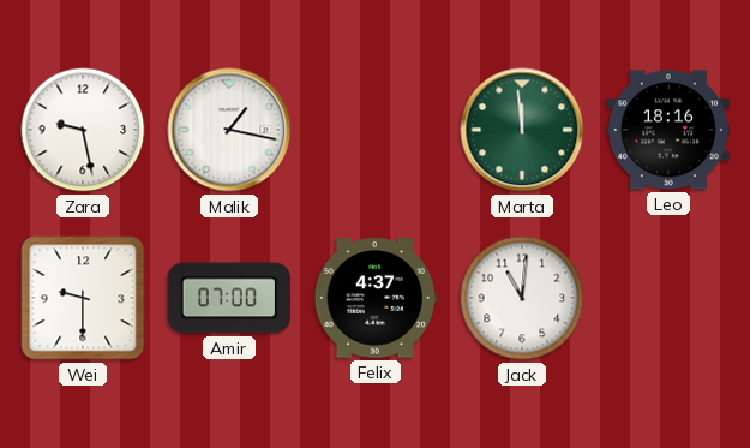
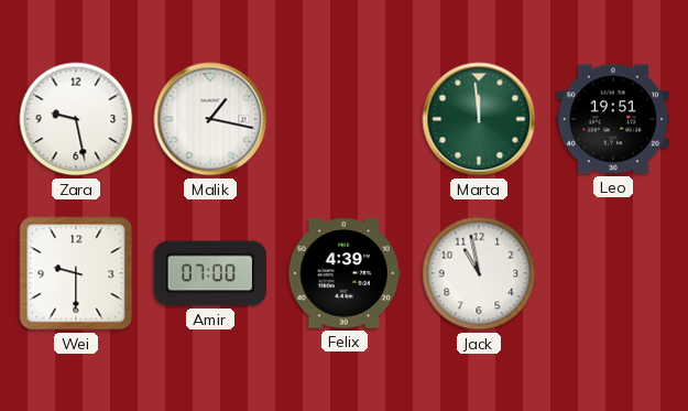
Leo: 18:16 -> 19:51
Felix: 4:37 -> 4:39
Jack: 11:01 -> 10:58
